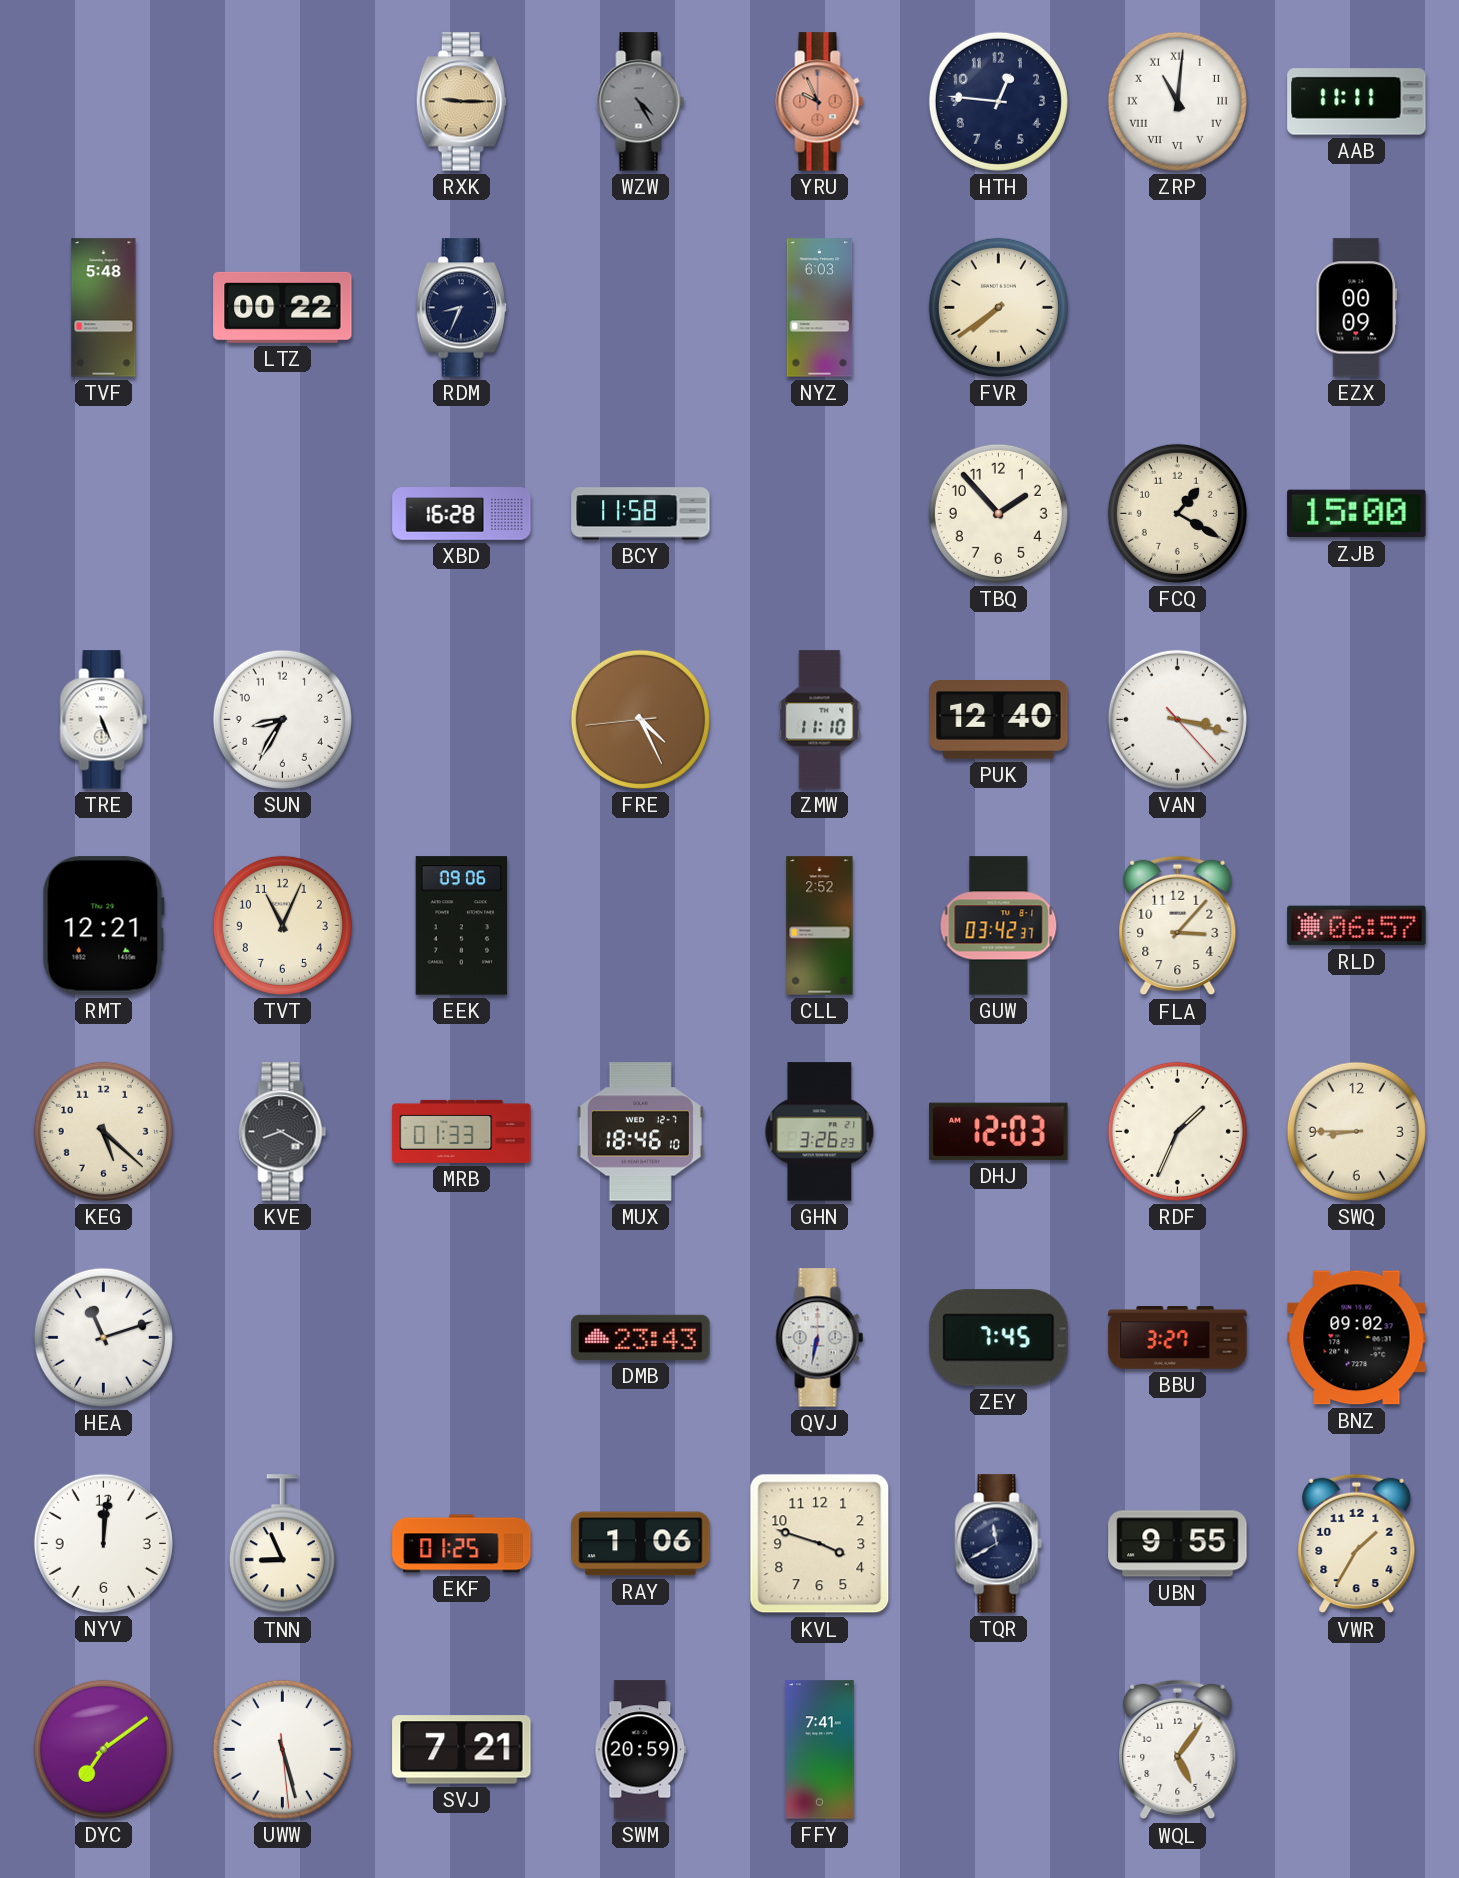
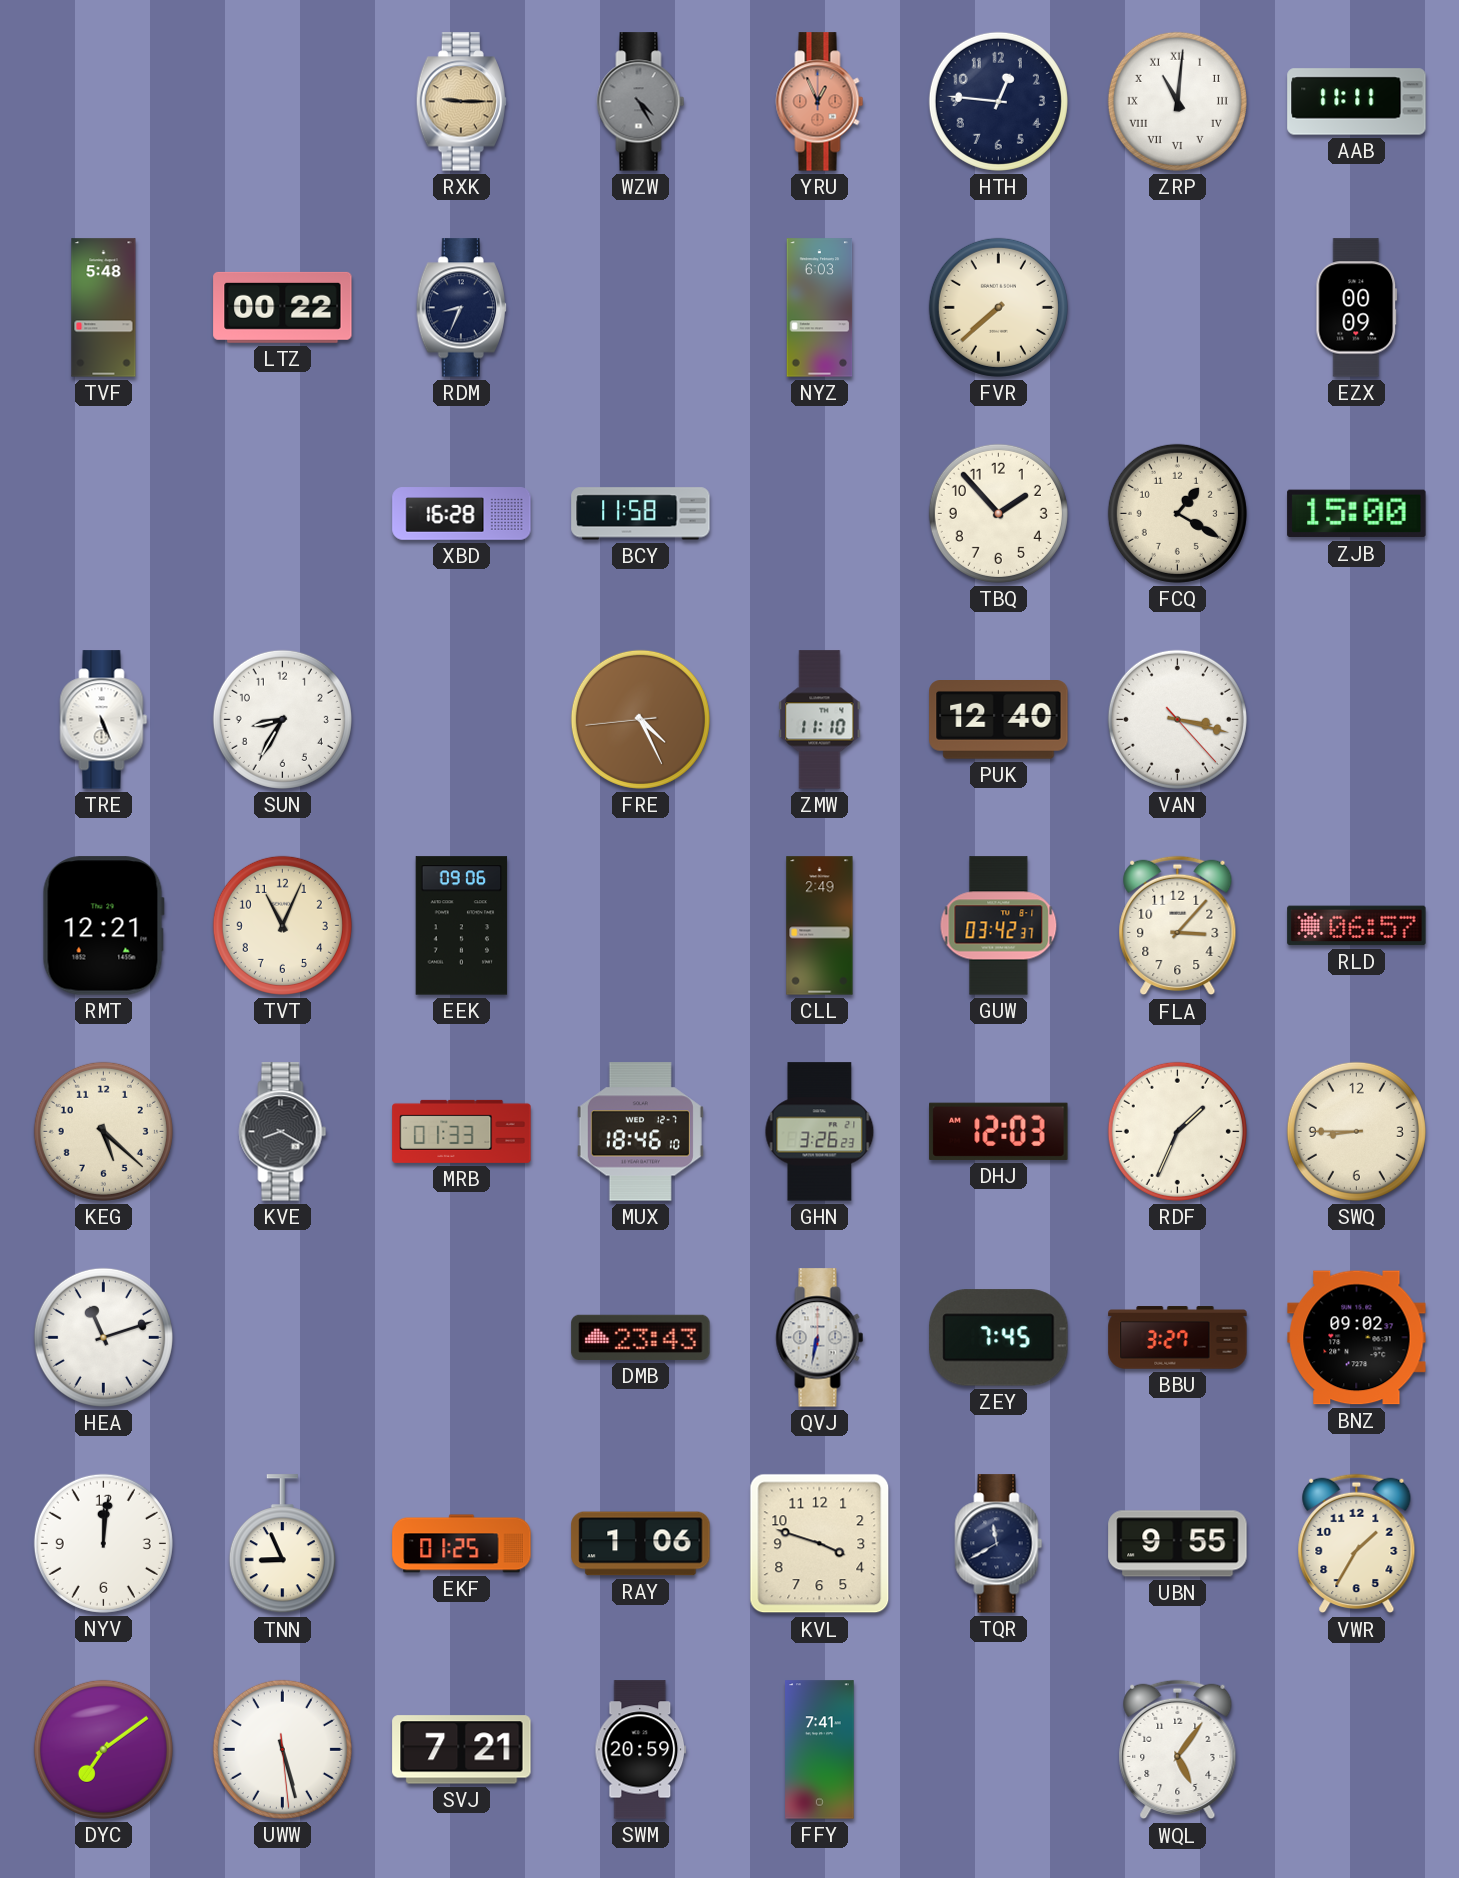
YRU: 9:56 -> 12:56
FVR: 7:39 -> 7:38
CLL: 2:52 -> 2:49
